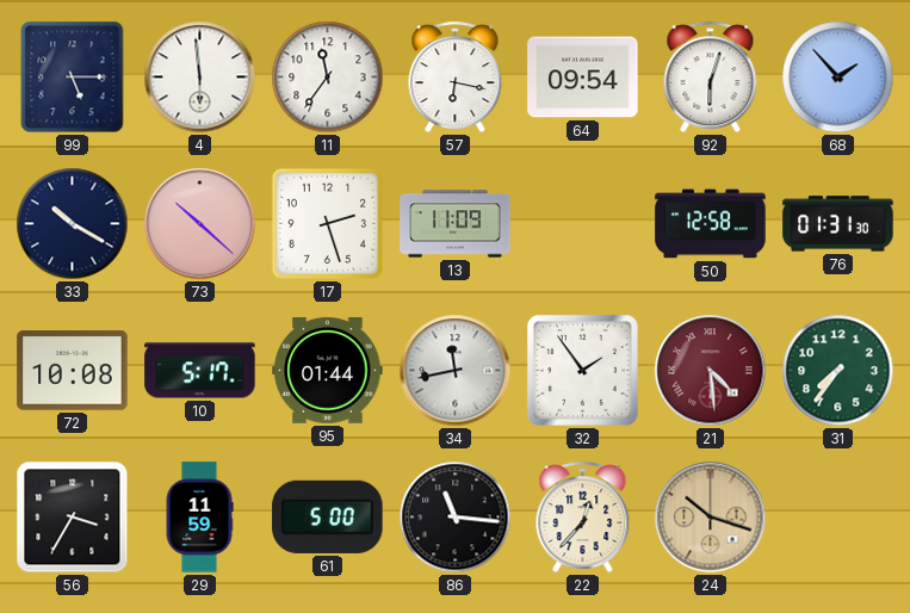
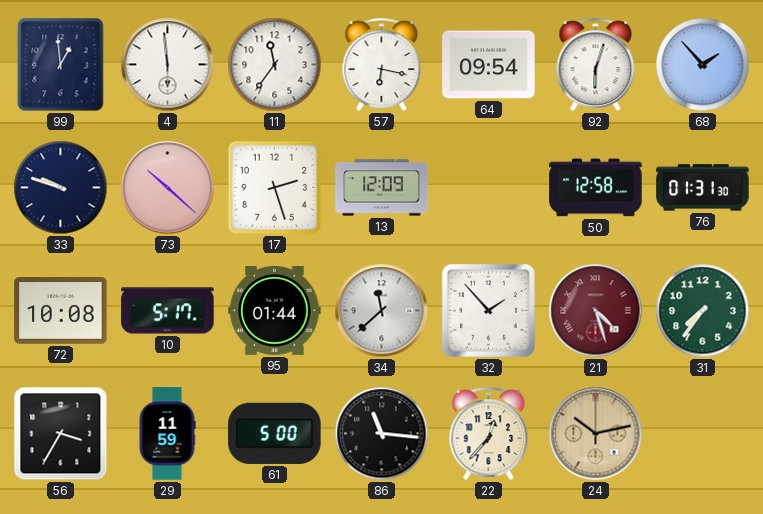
99: 5:15 -> 12:59
33: 10:20 -> 9:48
13: 11:09 -> 12:09
34: 11:43 -> 11:38
32: 1:54 -> 1:53
21: 4:29 -> 4:27
24: 10:18 -> 10:13
